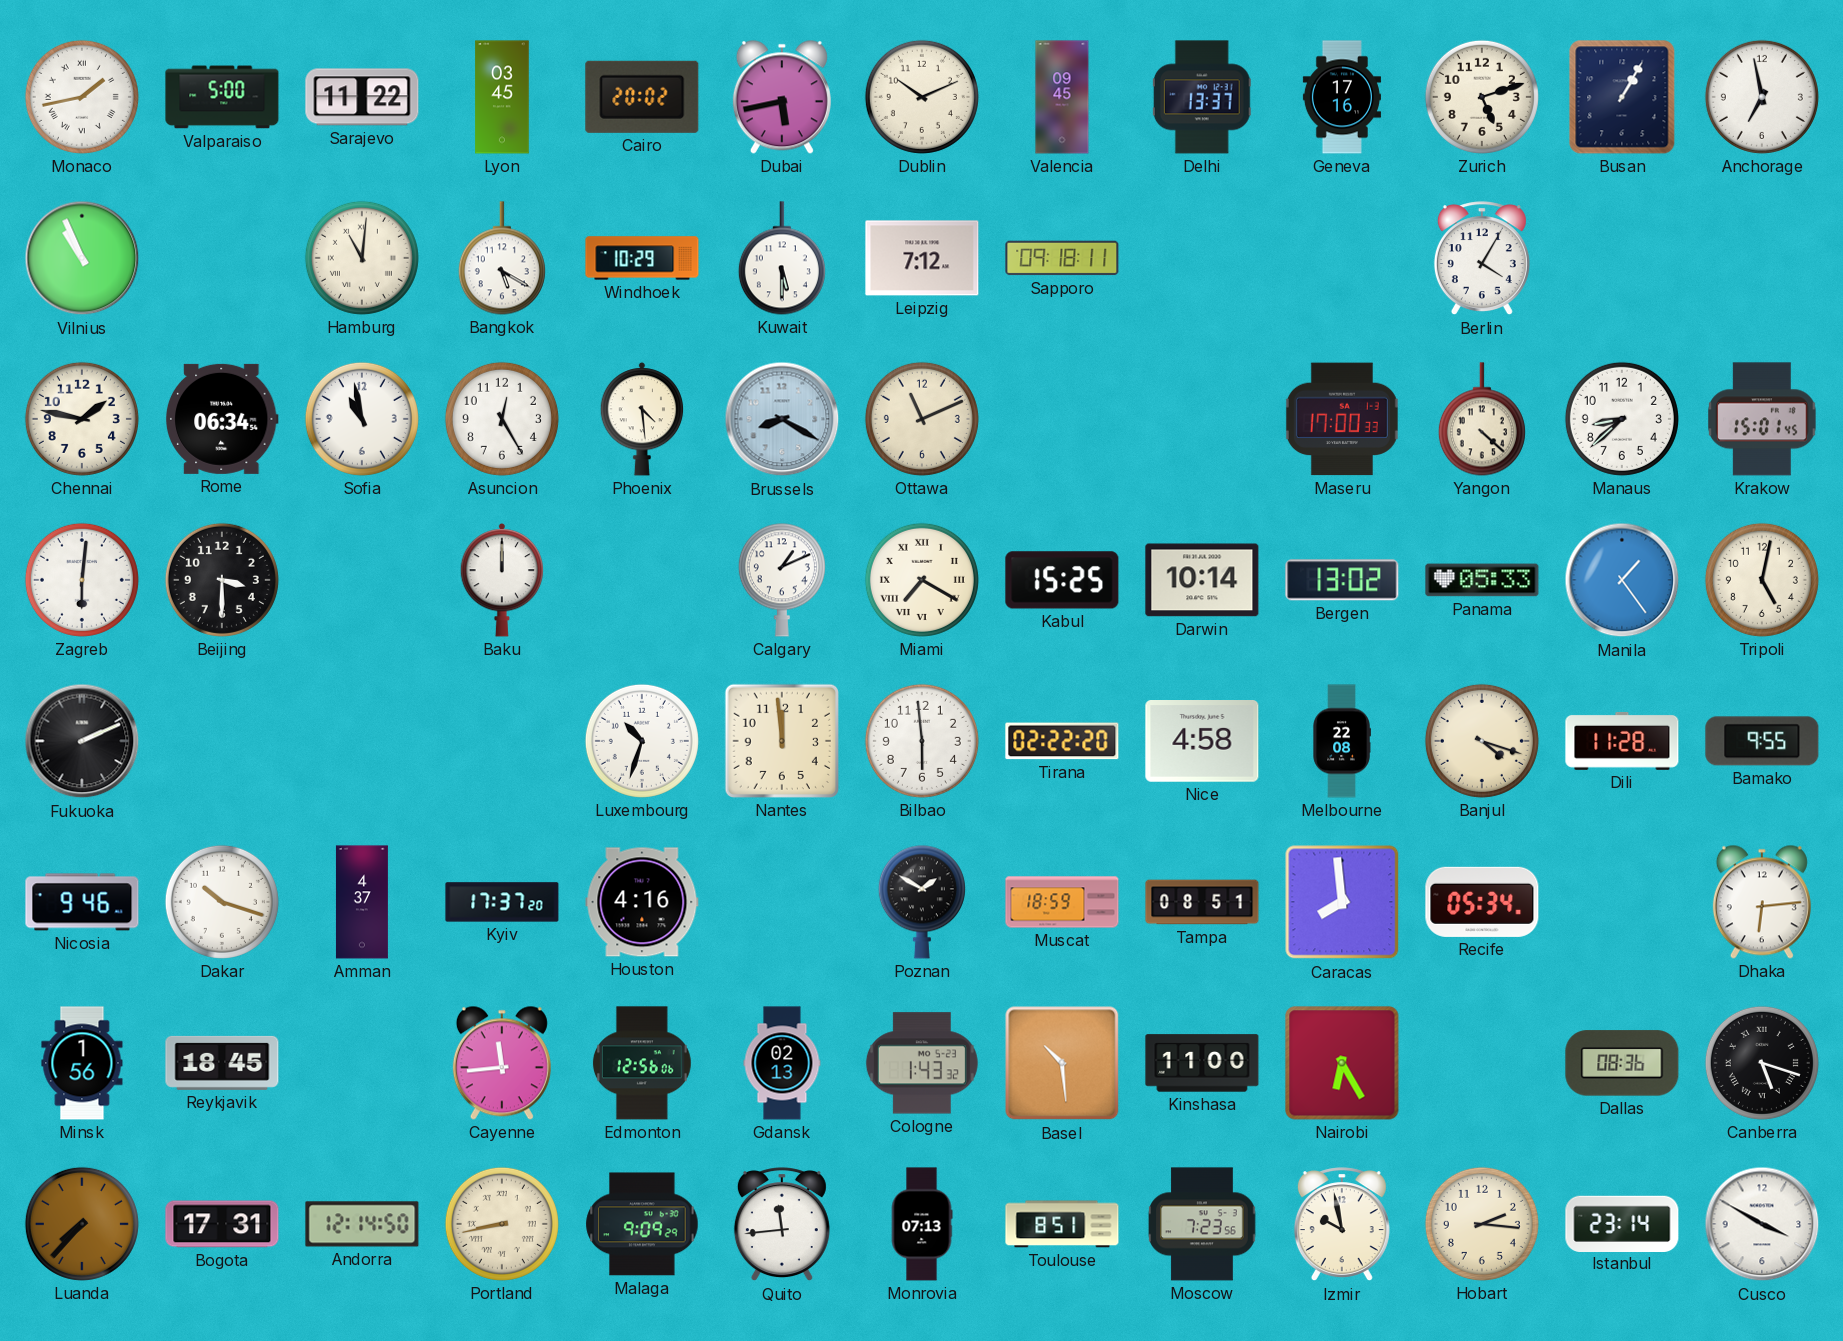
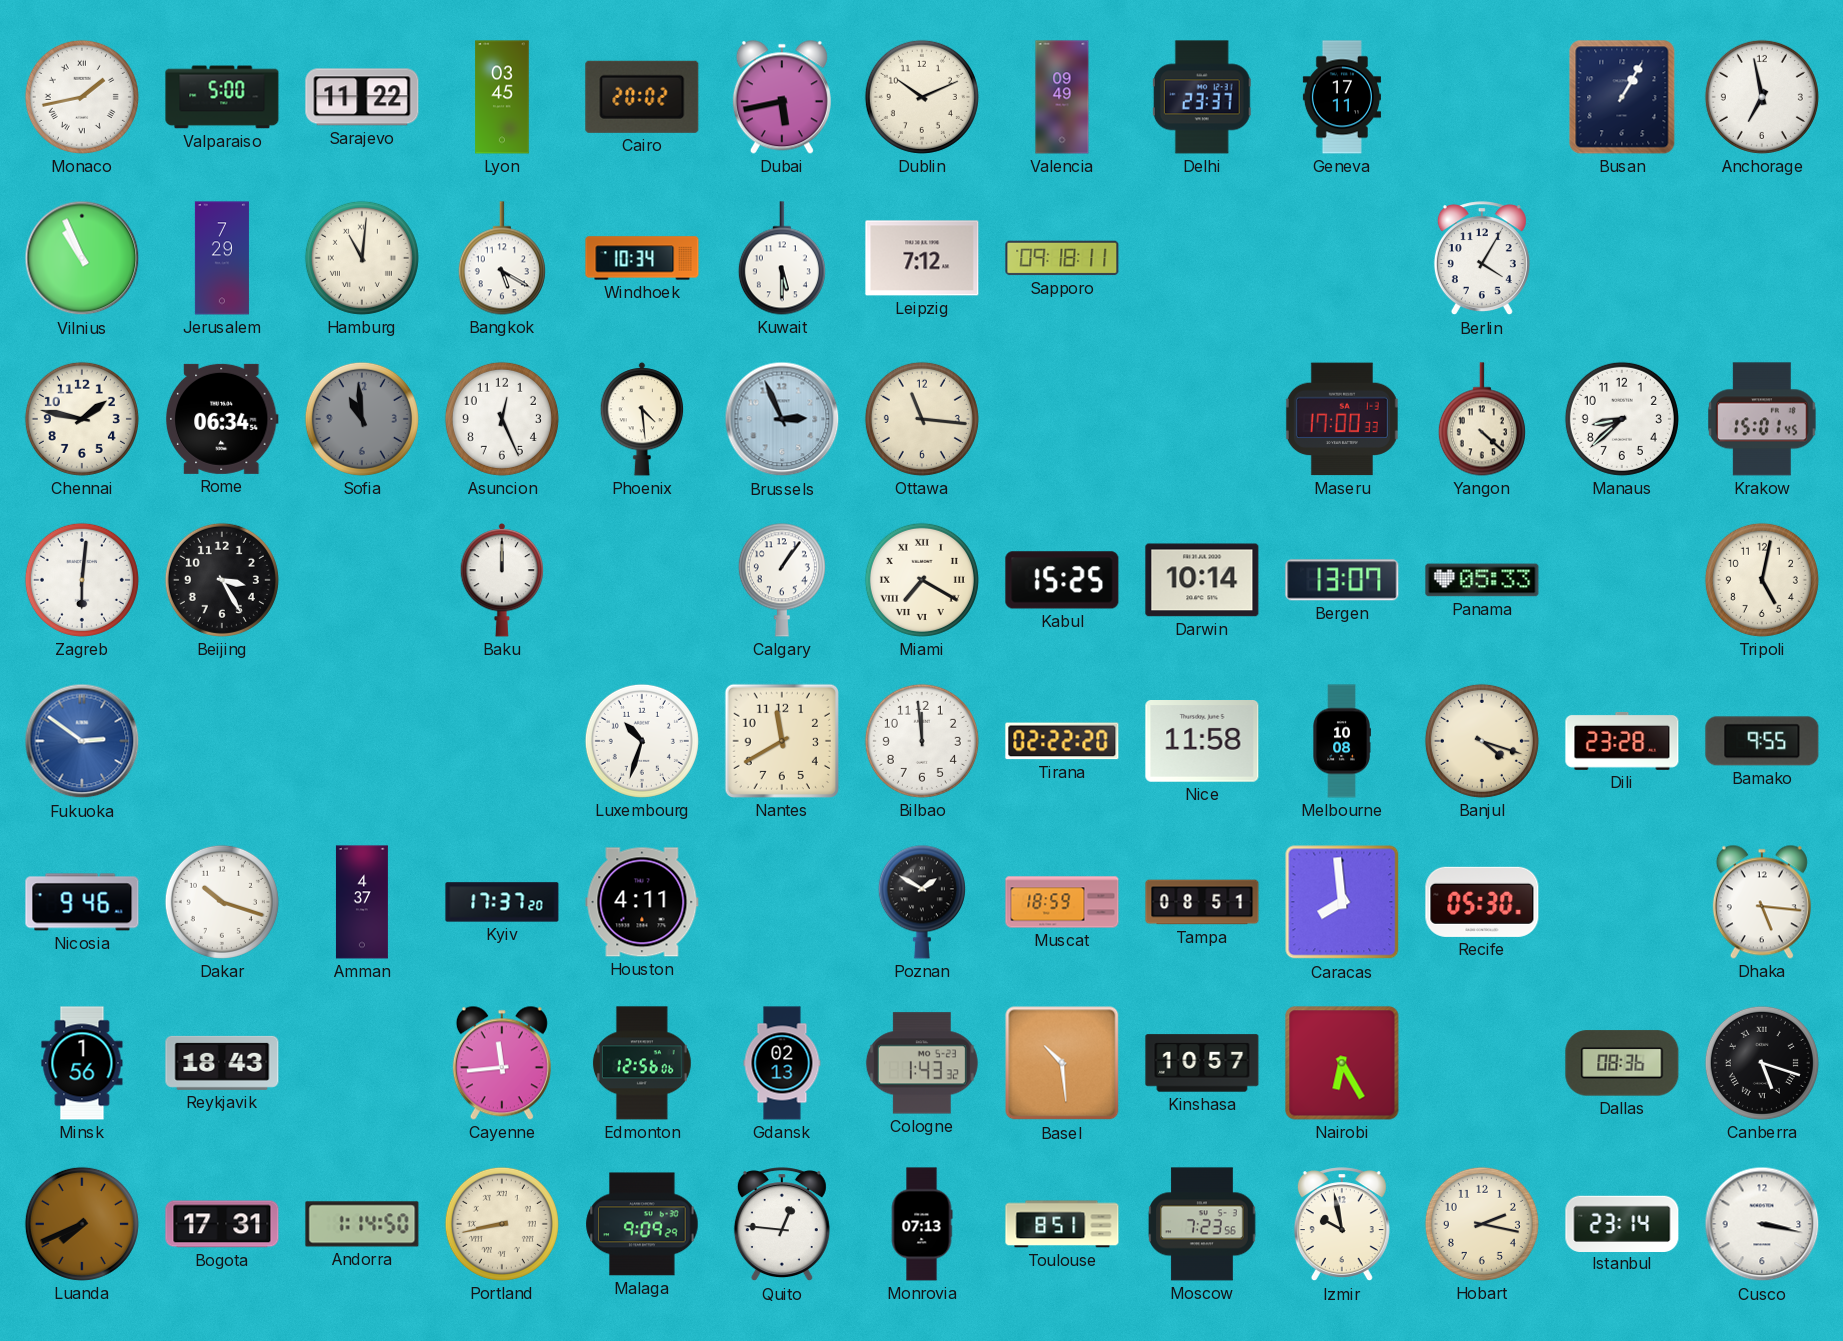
Valencia: 09:45 -> 09:49
Delhi: 13:37 -> 23:37
Geneva: 17:16 -> 17:11
Zurich: 5:12 -> none
Jerusalem: none -> 7:29
Windhoek: 10:29 -> 10:34
Sofia: 10:58 -> 10:59
Sofia dial: white -> grey
Asuncion: 12:25 -> 12:26
Brussels: 8:20 -> 2:56
Ottawa: 11:11 -> 11:16
Beijing: 3:30 -> 3:25
Calgary: 1:11 -> 1:06
Bergen: 13:02 -> 13:07
Manila: 1:24 -> none
Fukuoka: 2:11 -> 2:51
Fukuoka dial: black -> blue
Nantes: 11:59 -> 11:40
Bilbao: 5:59 -> 11:59
Nice: 4:58 -> 11:58
Melbourne: 22:08 -> 10:08
Dili: 11:28 -> 23:28
Houston: 4:16 -> 4:11
Recife: 05:34 -> 05:30
Dhaka: 6:14 -> 5:16
Reykjavik: 18:45 -> 18:43
Kinshasa: 11:00 -> 10:57
Luanda: 7:37 -> 7:41
Andorra: 12:14 -> 1:14
Quito: 11:44 -> 12:46
Hobart: 2:16 -> 2:17
Cusco: 3:50 -> 3:17
